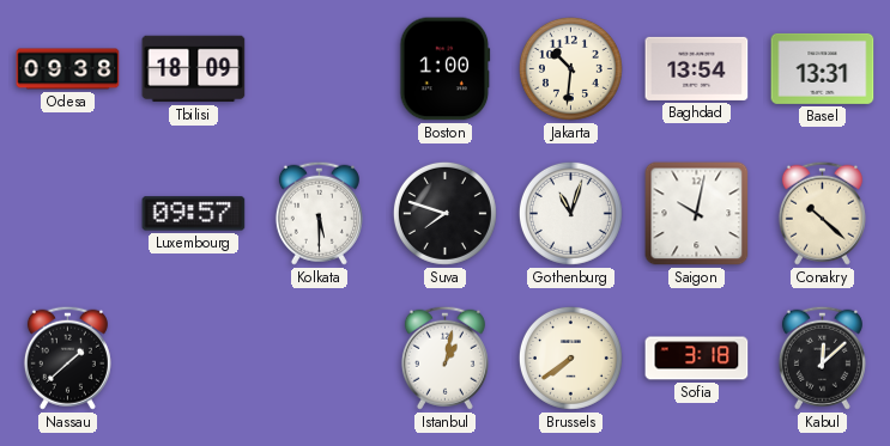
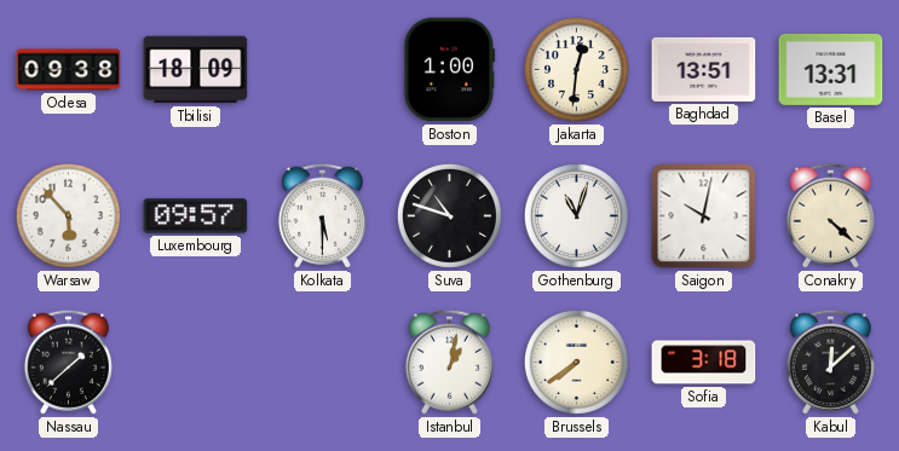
Jakarta: 10:31 -> 12:31
Baghdad: 13:54 -> 13:51
Warsaw: none -> 5:53
Suva: 7:48 -> 10:48
Conakry: 10:22 -> 4:22
